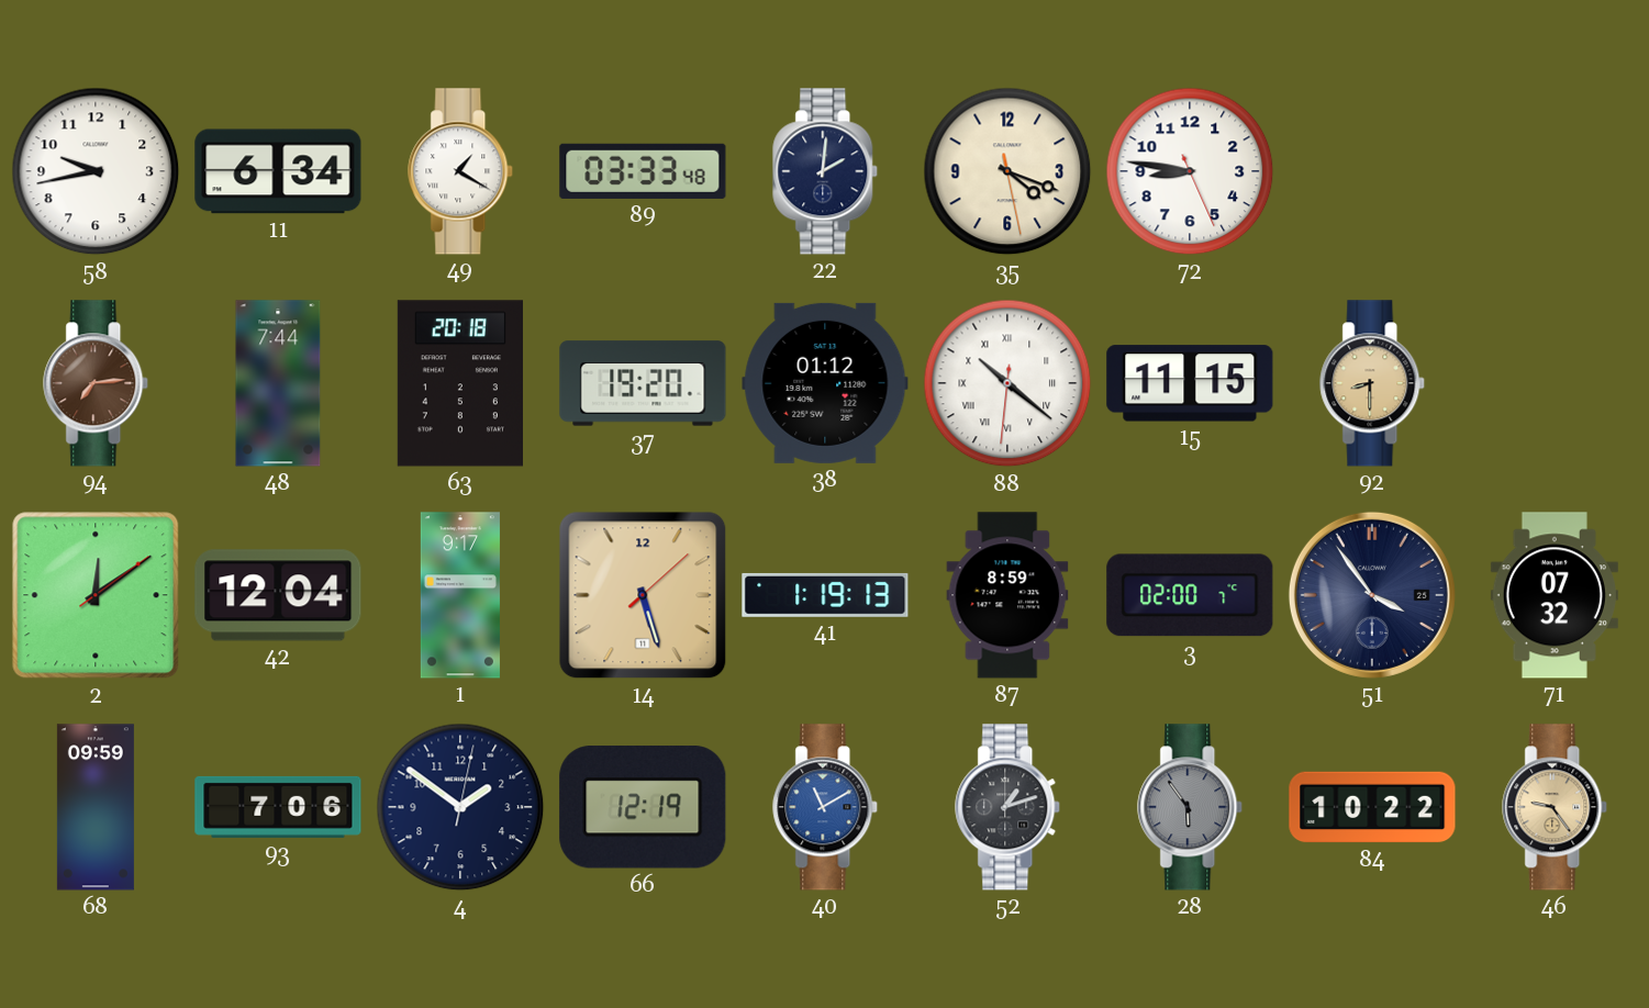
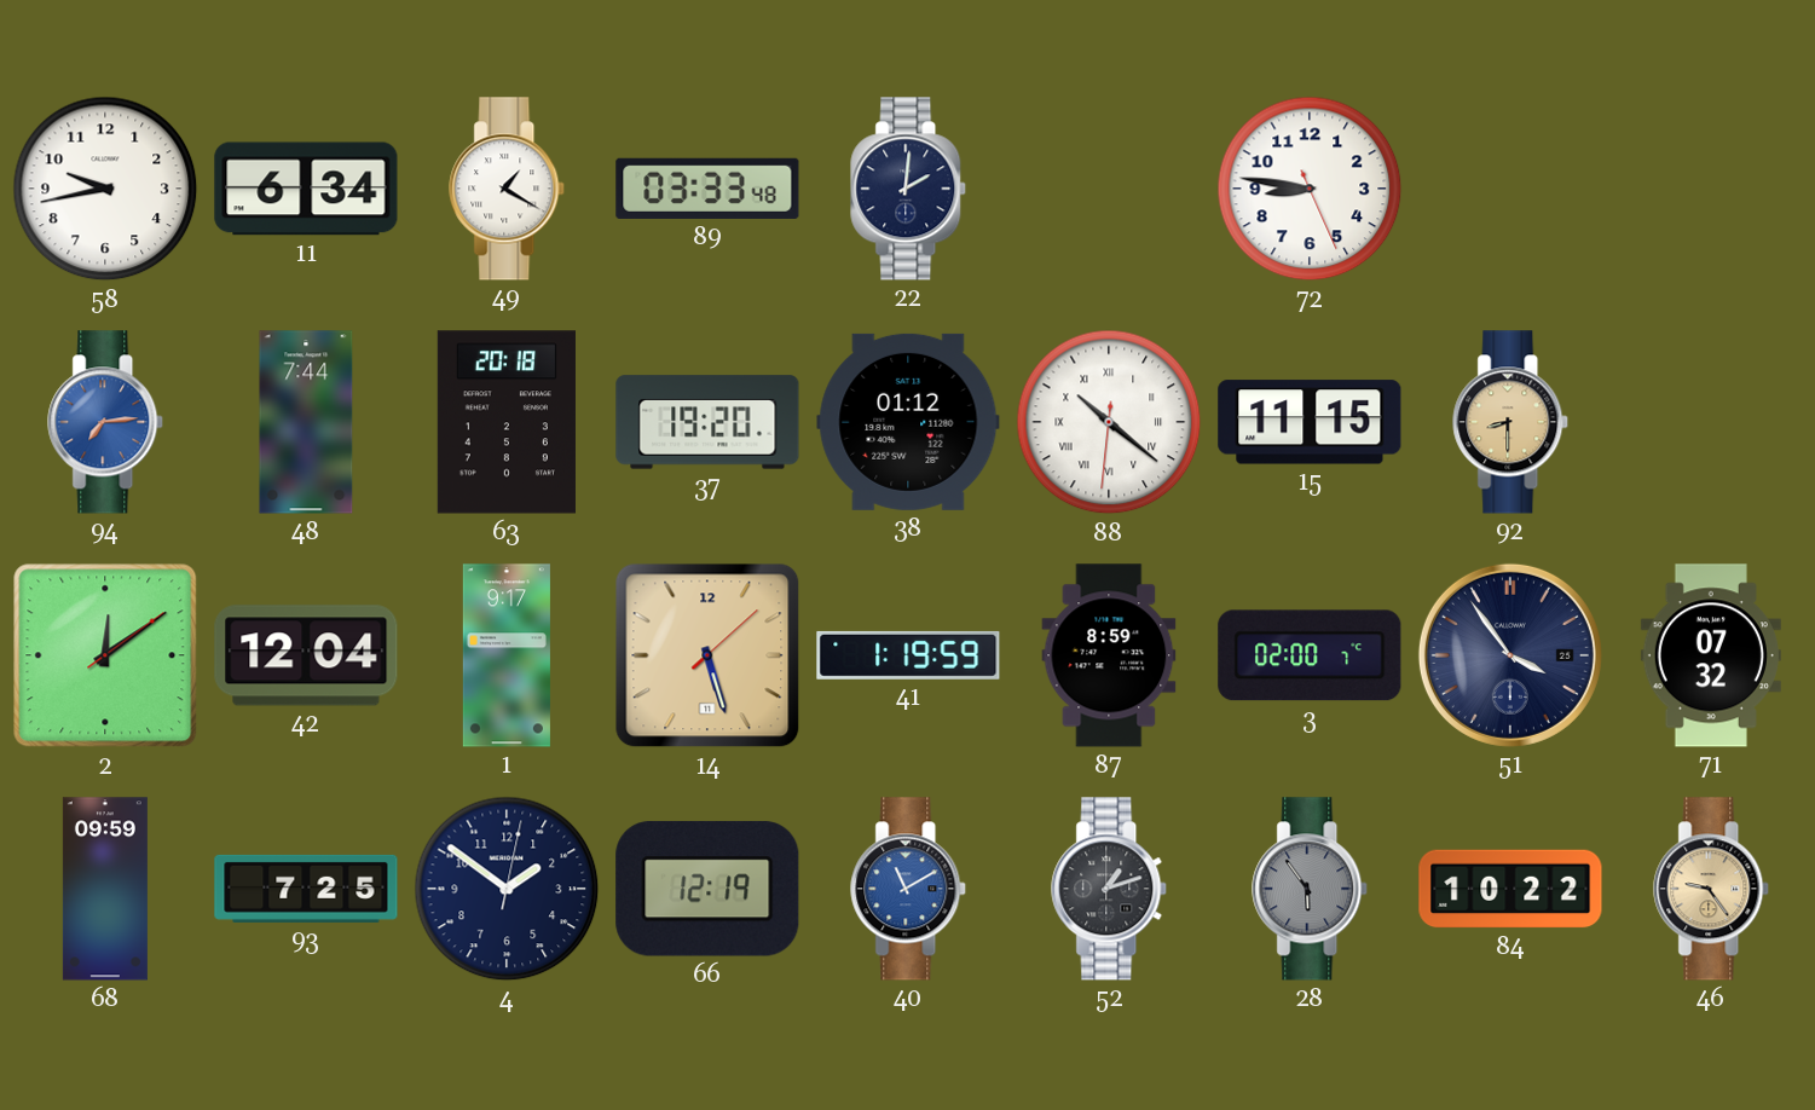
35: 4:18 -> none
94 dial: brown -> blue
41: 1:19:13 -> 1:19:59
93: 7:06 -> 7:25
